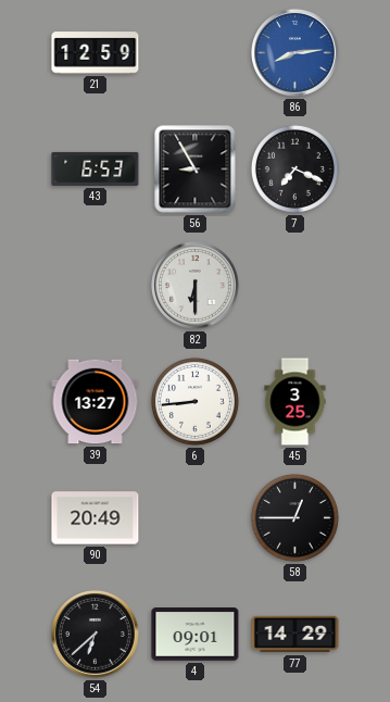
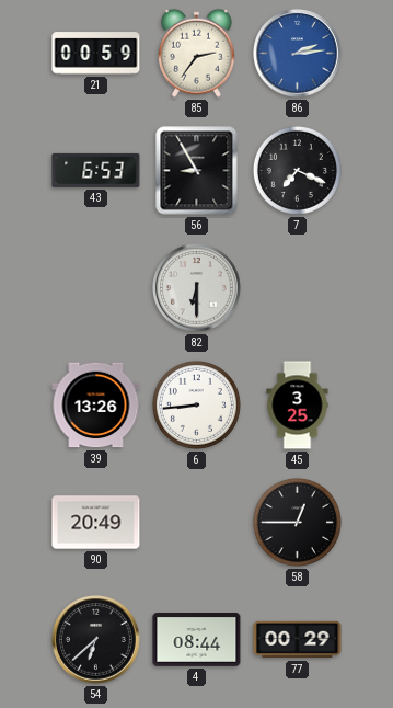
21: 12:59 -> 00:59
85: none -> 2:36
86: 8:14 -> 2:14
39: 13:27 -> 13:26
4: 09:01 -> 08:44
77: 14:29 -> 00:29
